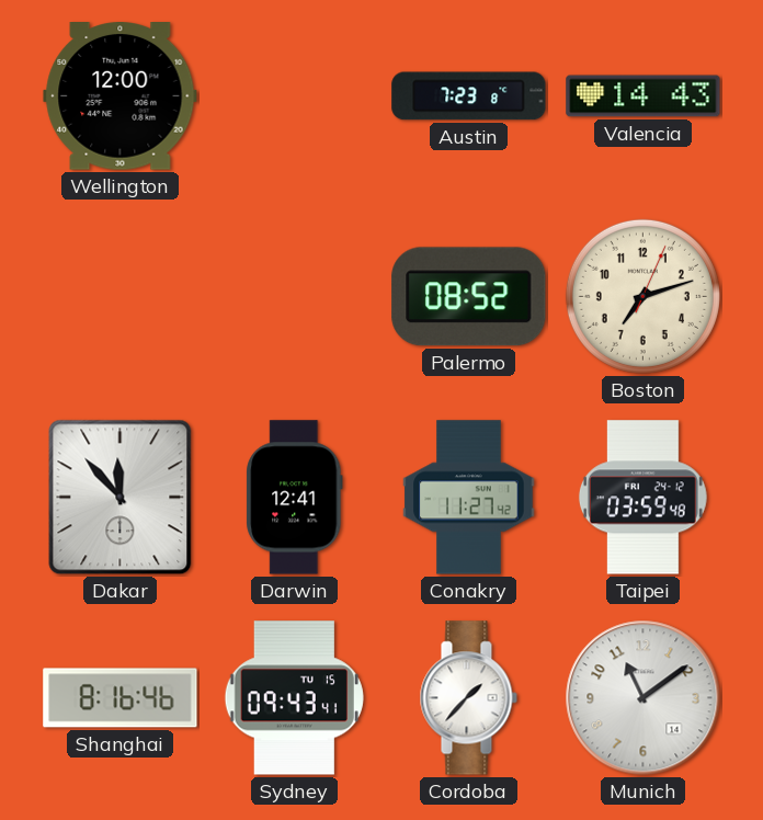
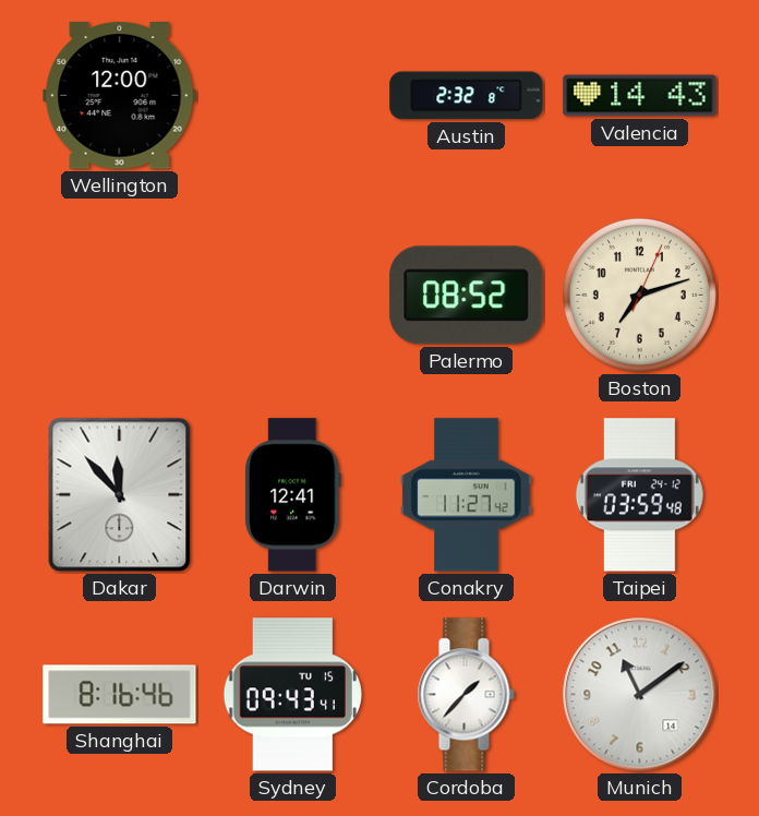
Austin: 7:23 -> 2:32
